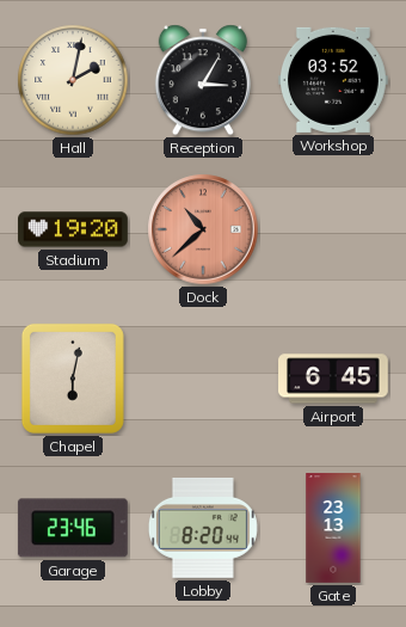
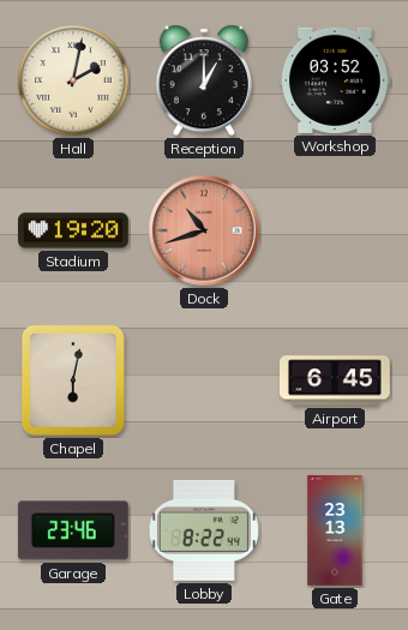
Reception: 3:05 -> 1:00
Dock: 10:38 -> 10:42
Lobby: 8:20 -> 8:22
